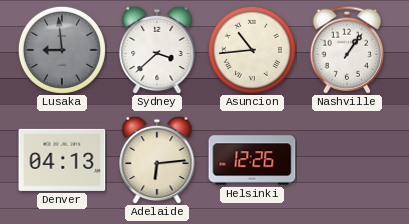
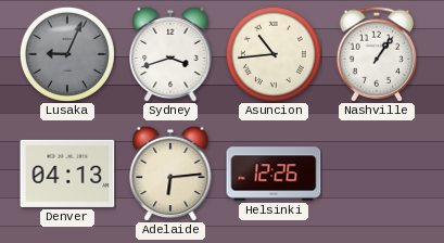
Lusaka: 8:59 -> 9:04
Sydney: 3:38 -> 3:42
